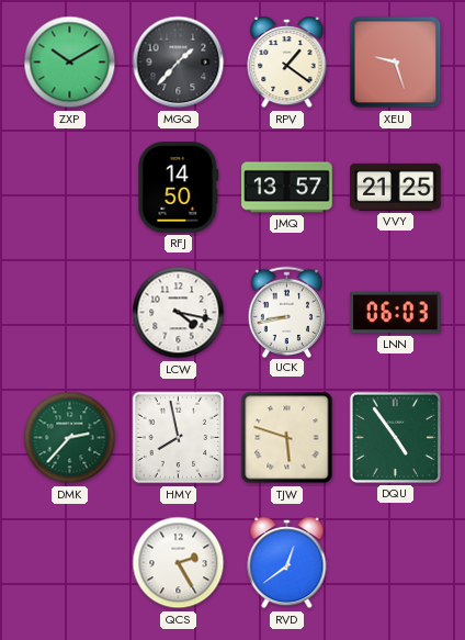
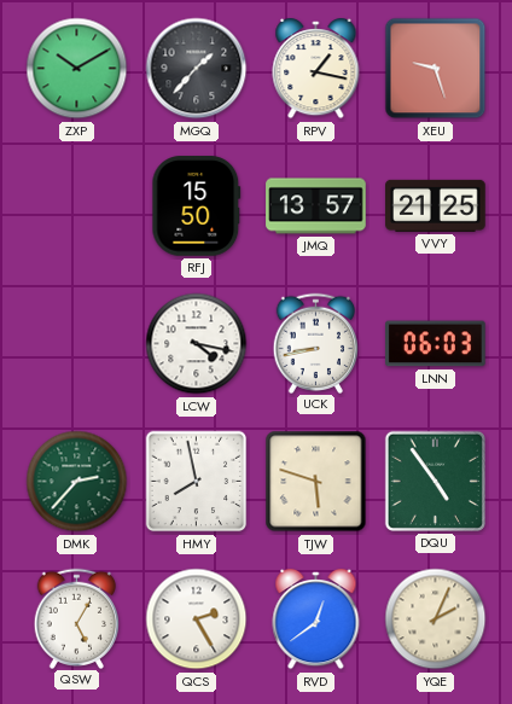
RPV: 1:21 -> 1:17
RFJ: 14:50 -> 15:50
QSW: none -> 5:05
YQE: none -> 2:04
